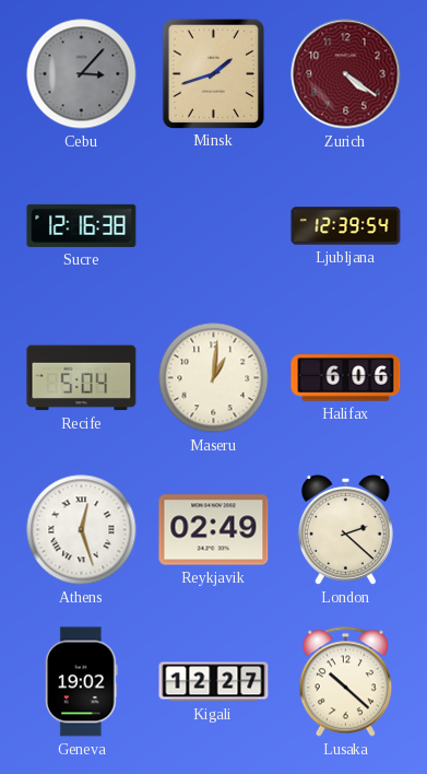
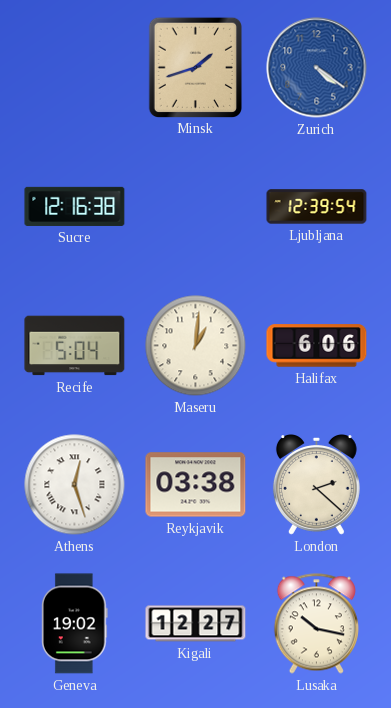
Cebu: 3:07 -> none
Zurich dial: burgundy -> blue
Reykjavik: 02:49 -> 03:38
Lusaka: 10:22 -> 10:17
